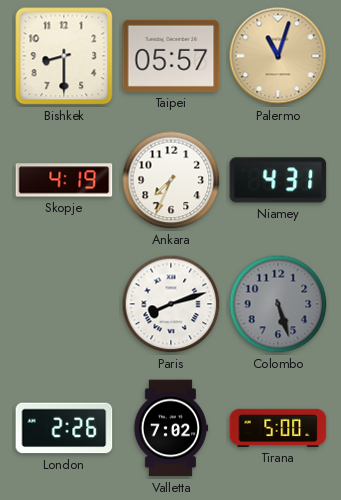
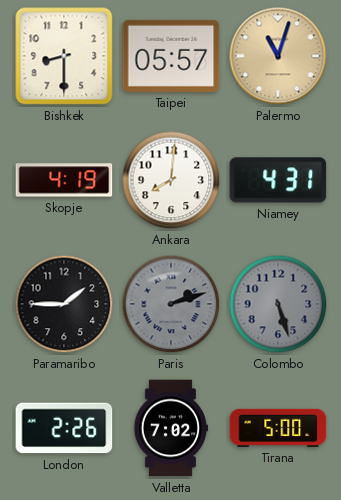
Ankara: 7:34 -> 8:01
Paramaribo: none -> 1:45
Paris: 8:12 -> 2:12
Paris dial: white -> grey
